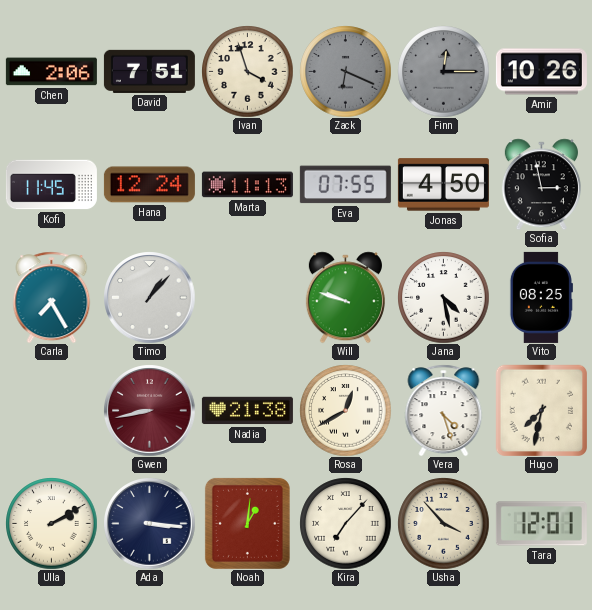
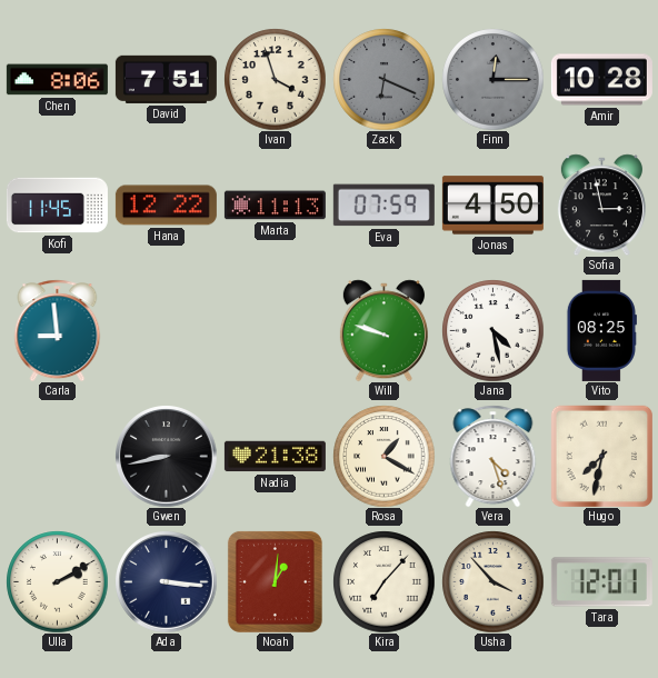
Chen: 2:06 -> 8:06
Amir: 10:26 -> 10:28
Hana: 12:24 -> 12:22
Eva: 07:55 -> 07:59
Carla: 7:25 -> 8:59
Timo: 1:07 -> none
Gwen dial: burgundy -> black
Rosa: 12:40 -> 1:20
